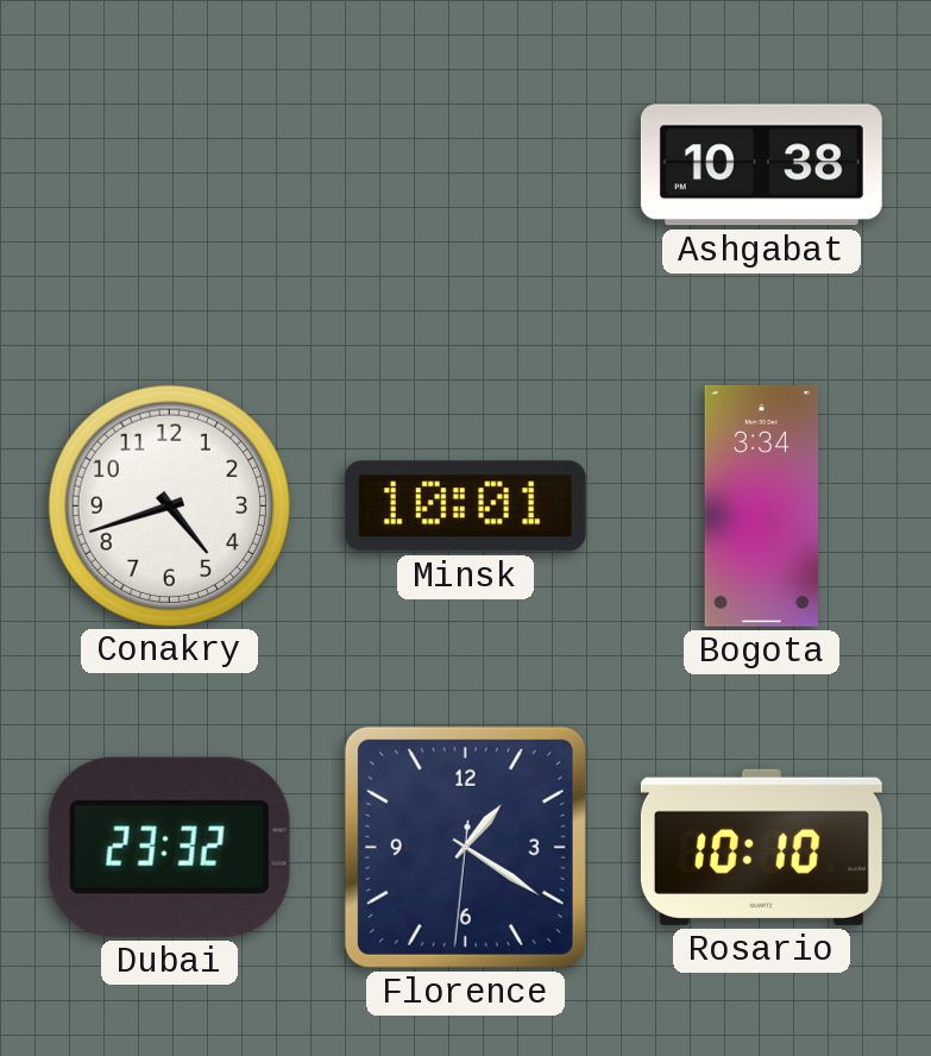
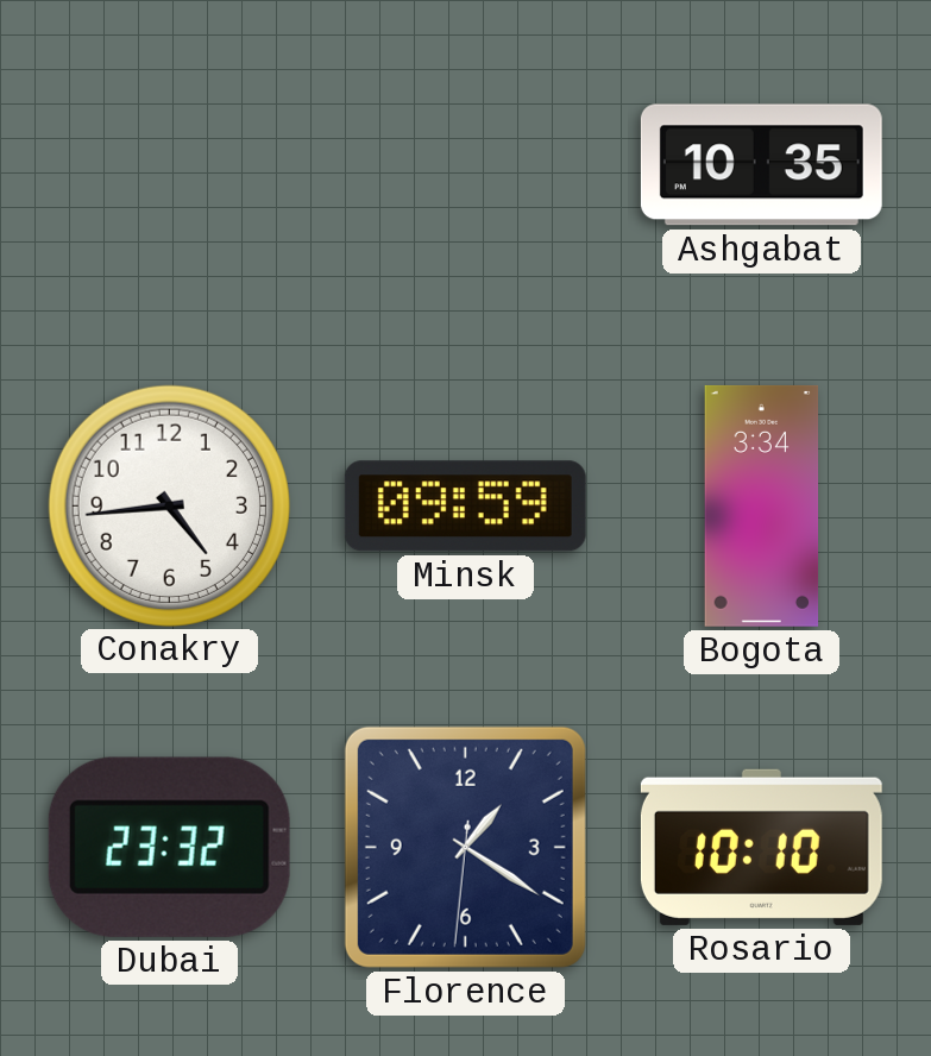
Ashgabat: 10:38 -> 10:35
Conakry: 4:42 -> 4:44
Minsk: 10:01 -> 09:59
